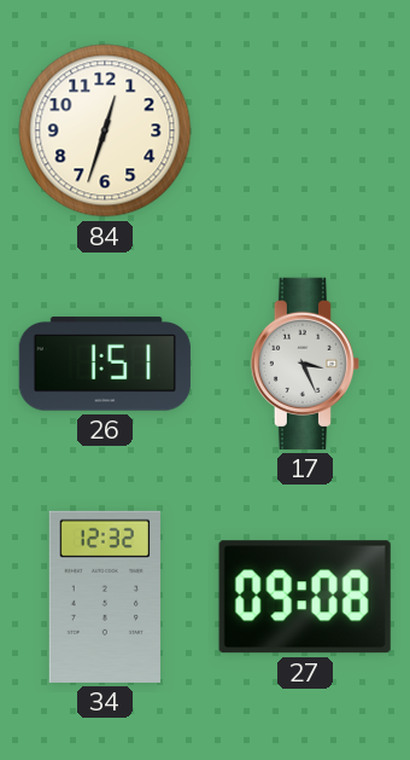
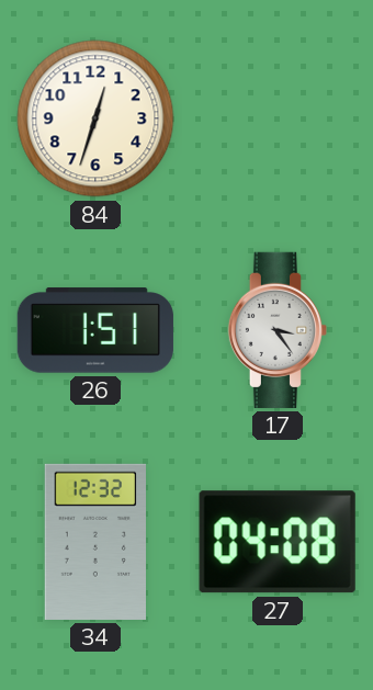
17: 3:26 -> 3:24
27: 09:08 -> 04:08
